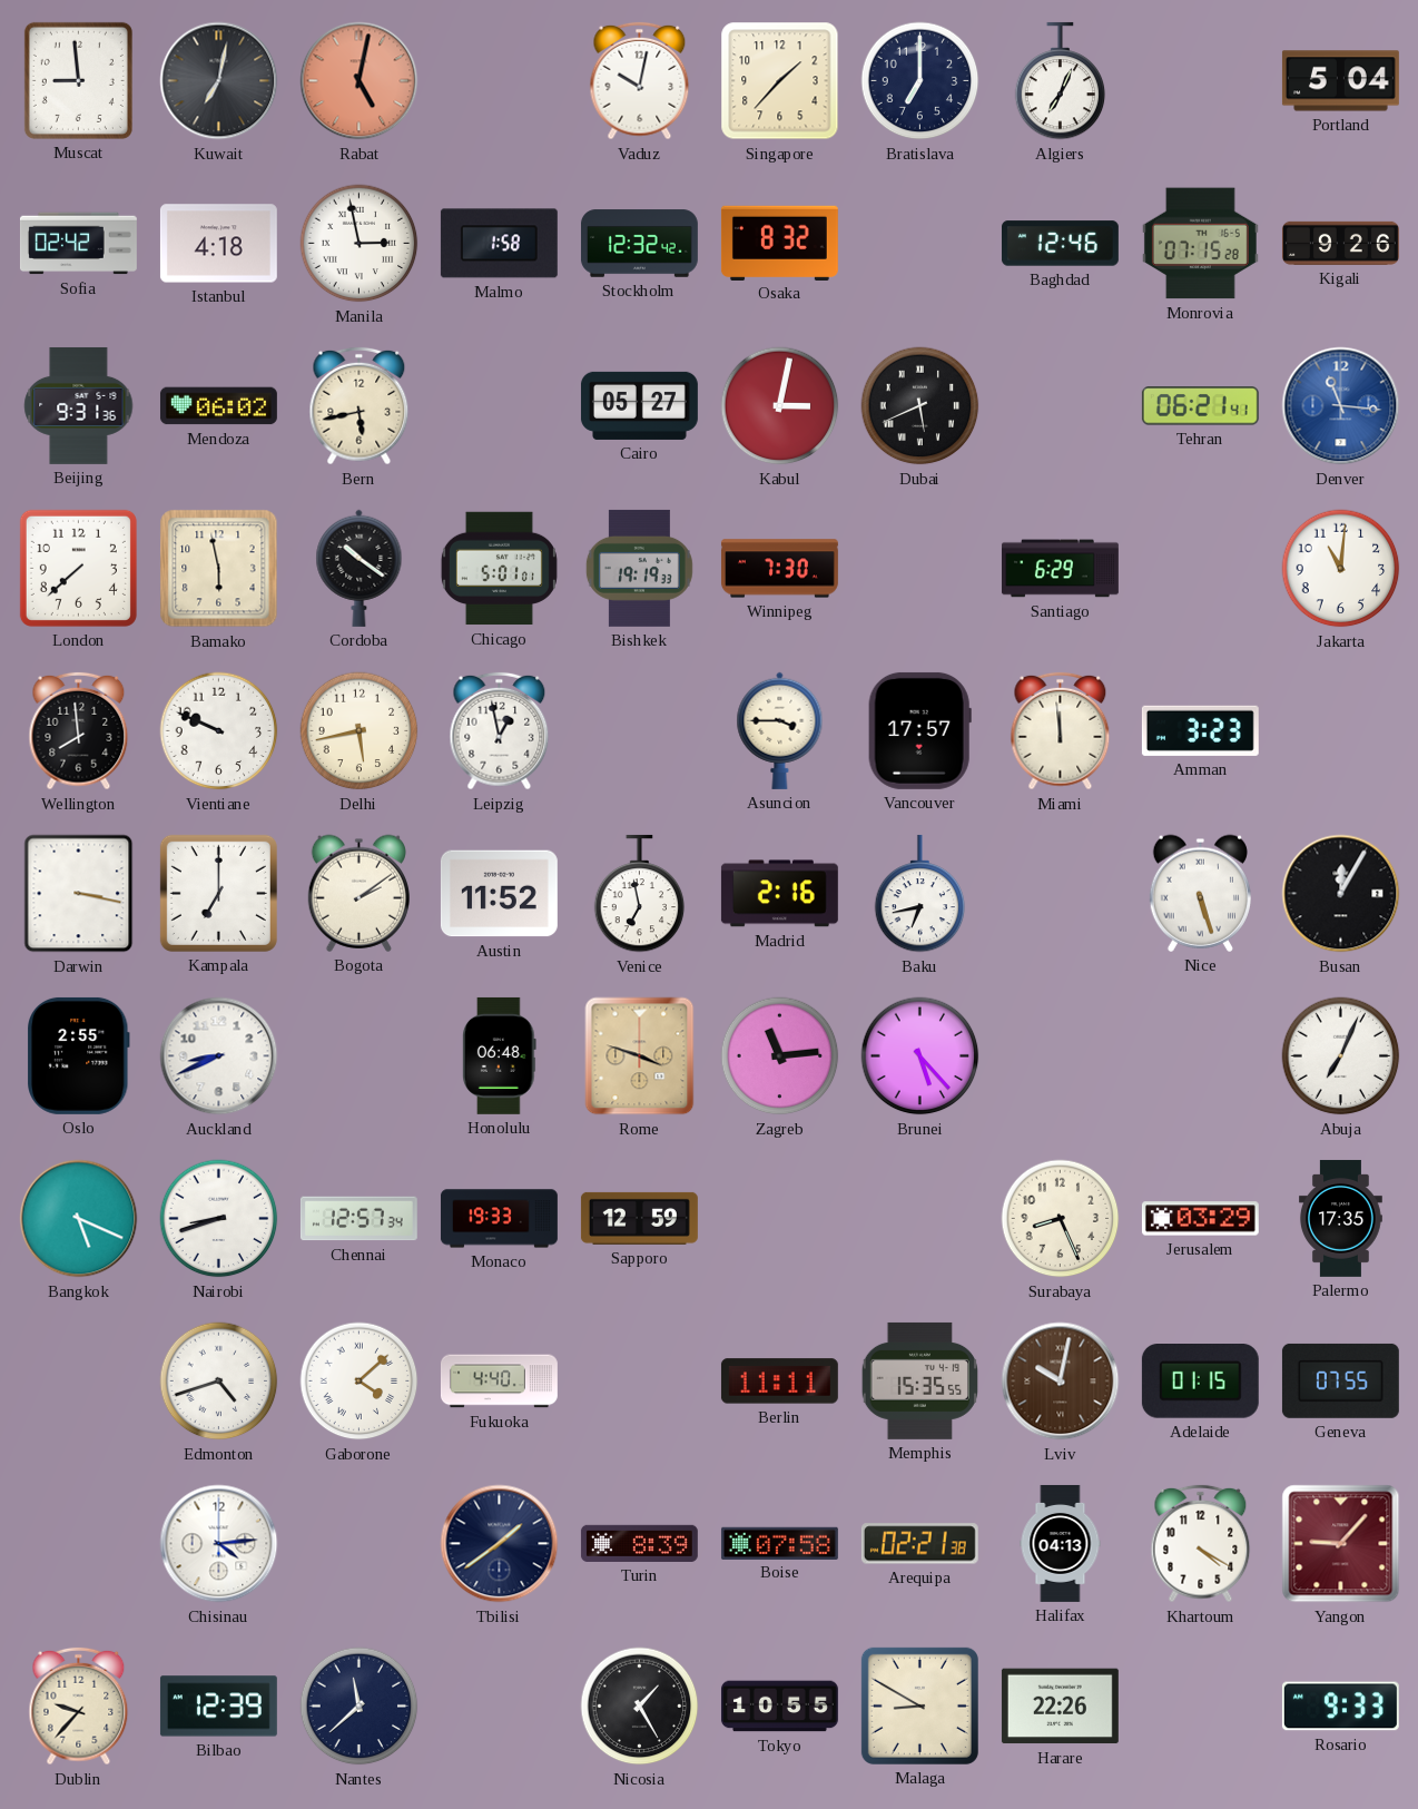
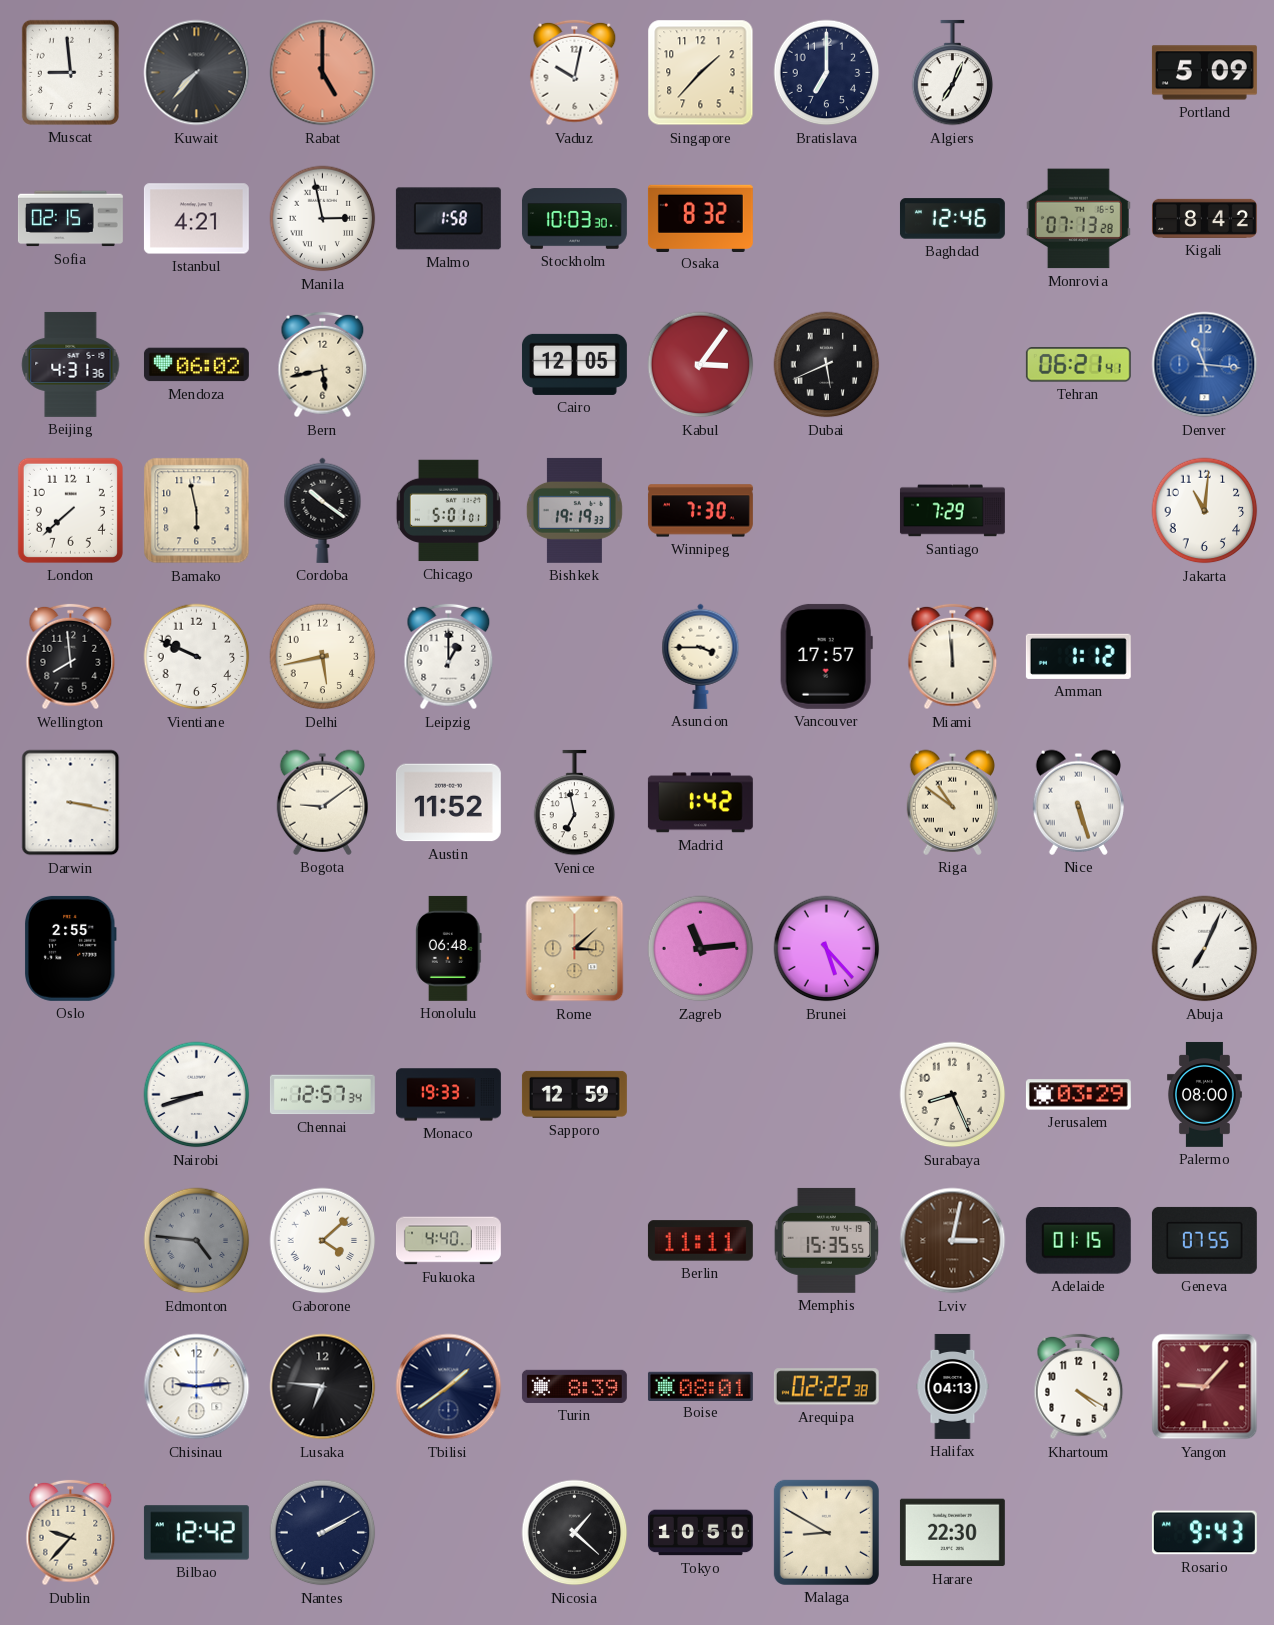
Kuwait: 7:02 -> 7:37
Rabat: 5:02 -> 5:00
Portland: 5:04 -> 5:09
Sofia: 02:42 -> 02:15
Istanbul: 4:18 -> 4:21
Stockholm: 12:32 -> 10:03
Monrovia: 07:15 -> 07:13
Kigali: 9:26 -> 8:42
Beijing: 9:31 -> 4:31
Cairo: 05:27 -> 12:05
Kabul: 3:02 -> 3:06
Santiago: 6:29 -> 7:29
Leipzig: 12:58 -> 1:00
Amman: 3:23 -> 1:12
Kampala: 7:00 -> none
Bogota: 2:09 -> 9:09
Madrid: 2:16 -> 1:42
Baku: 6:43 -> none
Riga: none -> 10:51
Busan: 12:05 -> none
Auckland: 8:41 -> none
Rome: 3:48 -> 3:08
Bangkok: 5:19 -> none
Palermo: 17:35 -> 08:00
Edmonton: 4:42 -> 4:46
Edmonton dial: white -> grey
Lviv: 10:02 -> 3:02
Chisinau: 4:14 -> 9:14
Lusaka: none -> 6:46
Boise: 07:58 -> 08:01
Arequipa: 02:21 -> 02:22
Bilbao: 12:39 -> 12:42
Nantes: 11:38 -> 2:10
Nicosia: 1:25 -> 1:22
Tokyo: 10:55 -> 10:50
Harare: 22:26 -> 22:30
Rosario: 9:33 -> 9:43
